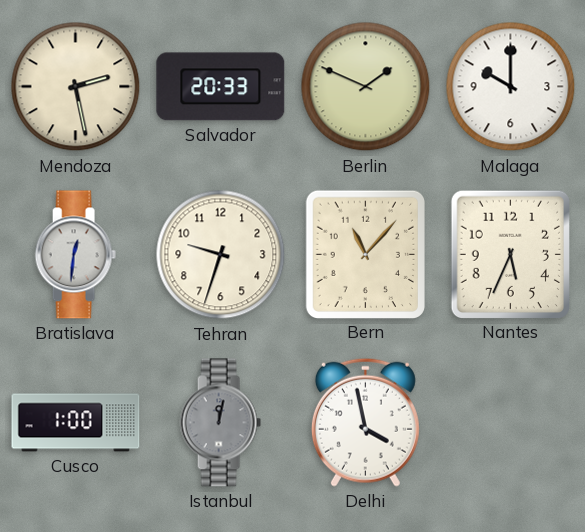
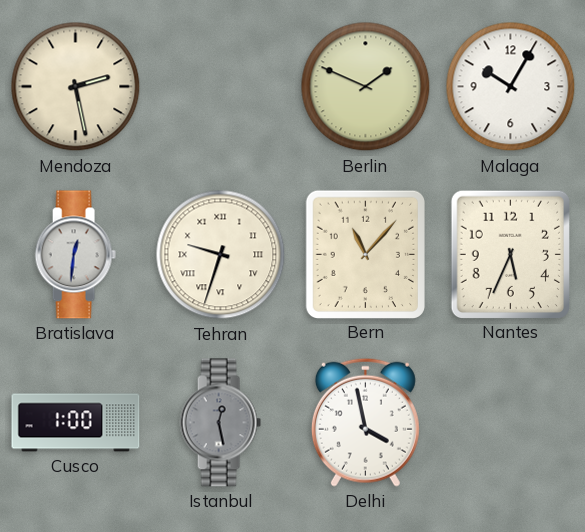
Salvador: 20:33 -> none
Malaga: 10:00 -> 10:05
Tehran numerals: Arabic -> Roman
Istanbul: 12:02 -> 12:28
